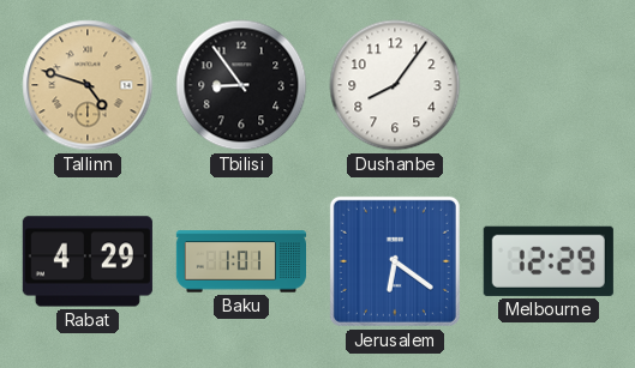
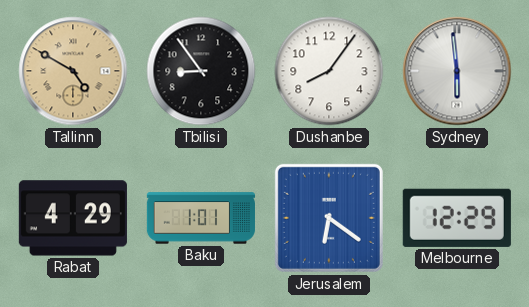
Tallinn: 4:48 -> 4:50
Sydney: none -> 5:59
